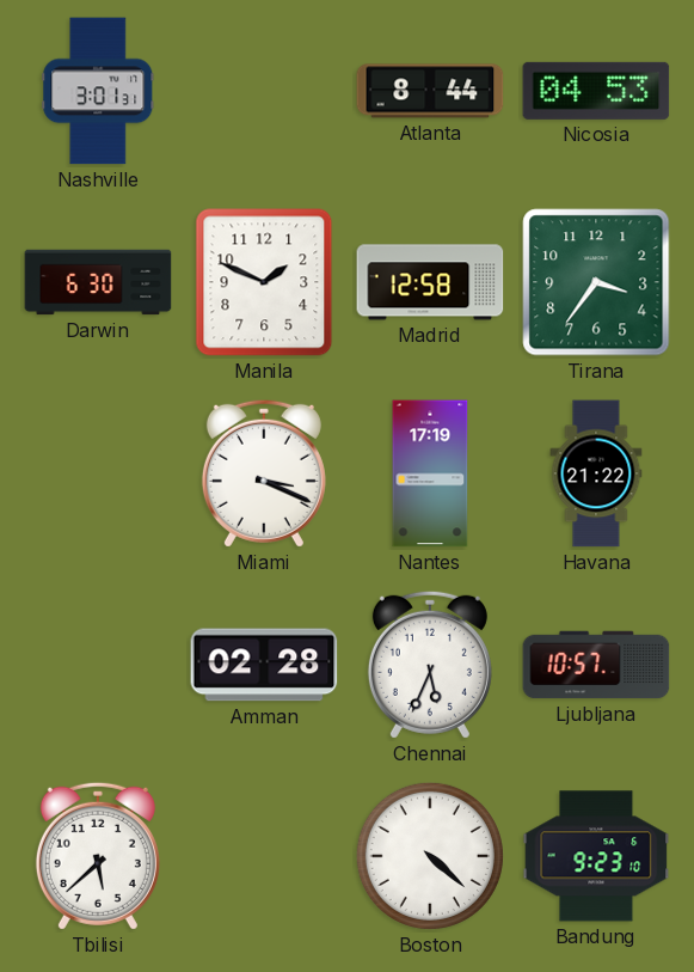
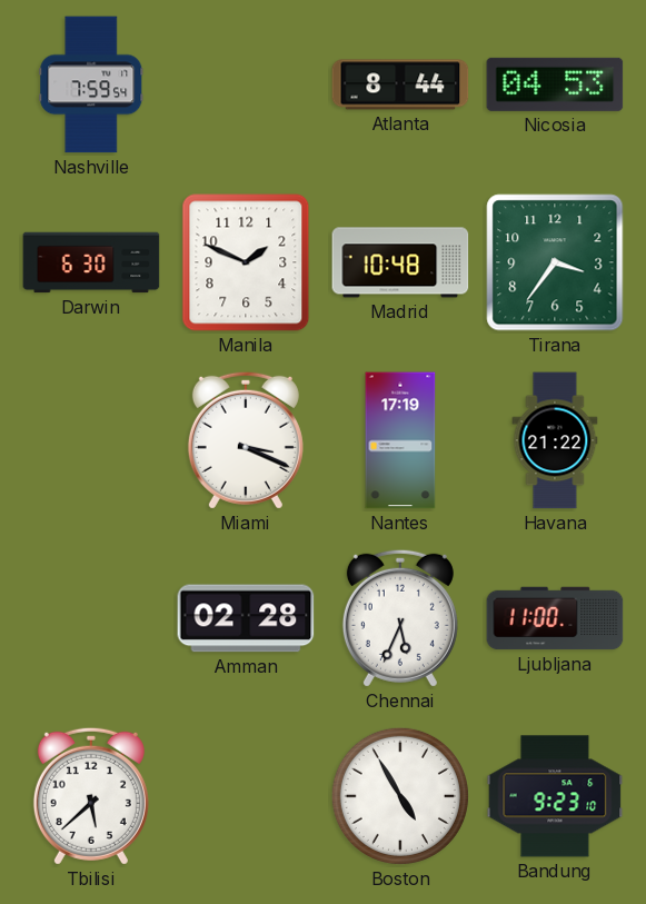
Nashville: 3:01 -> 7:59
Madrid: 12:58 -> 10:48
Ljubljana: 10:57 -> 11:00
Boston: 4:22 -> 4:55
